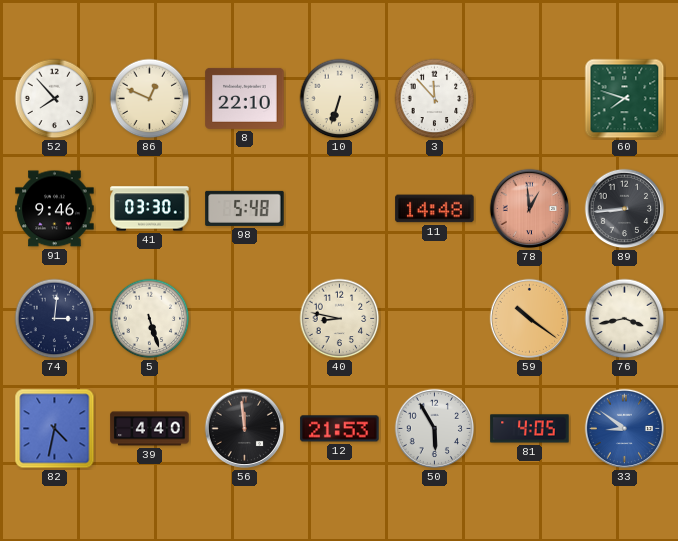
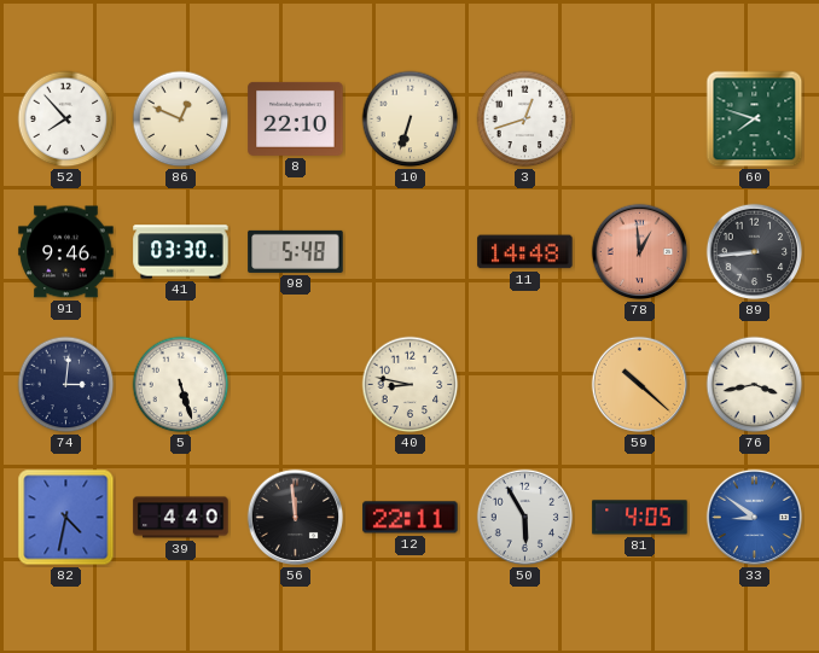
3: 11:53 -> 12:42
59: 10:21 -> 10:22
12: 21:53 -> 22:11
